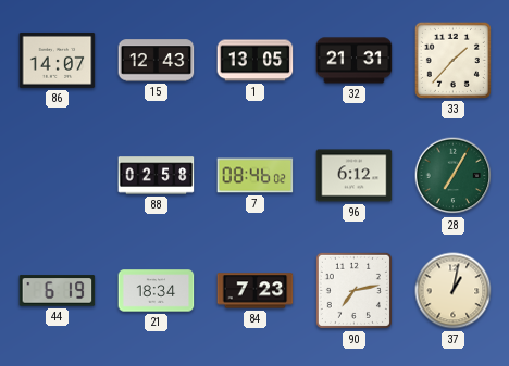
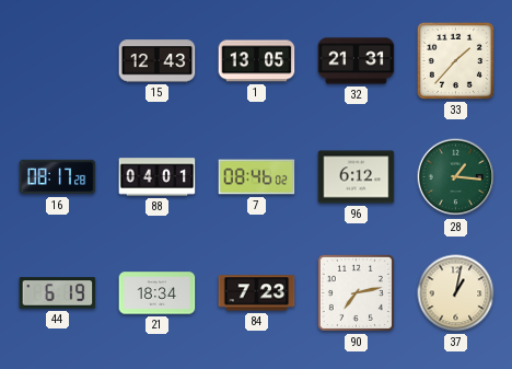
86: 14:07 -> none
16: none -> 08:17
88: 02:58 -> 04:01
28: 7:05 -> 1:16
